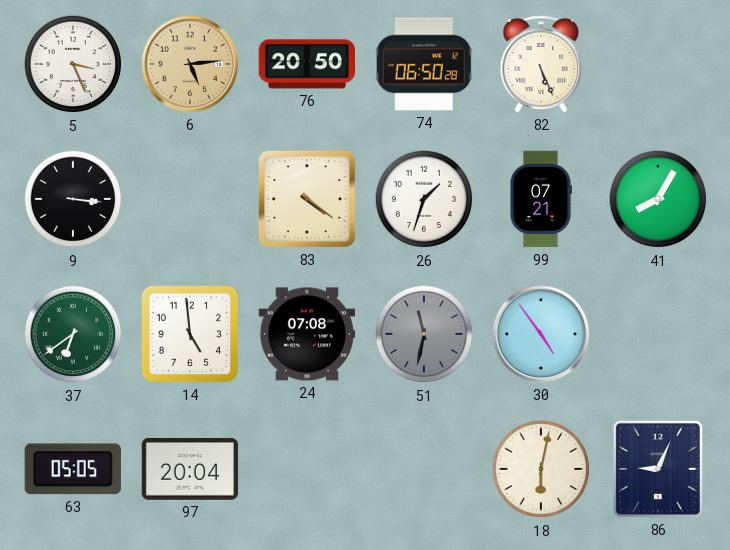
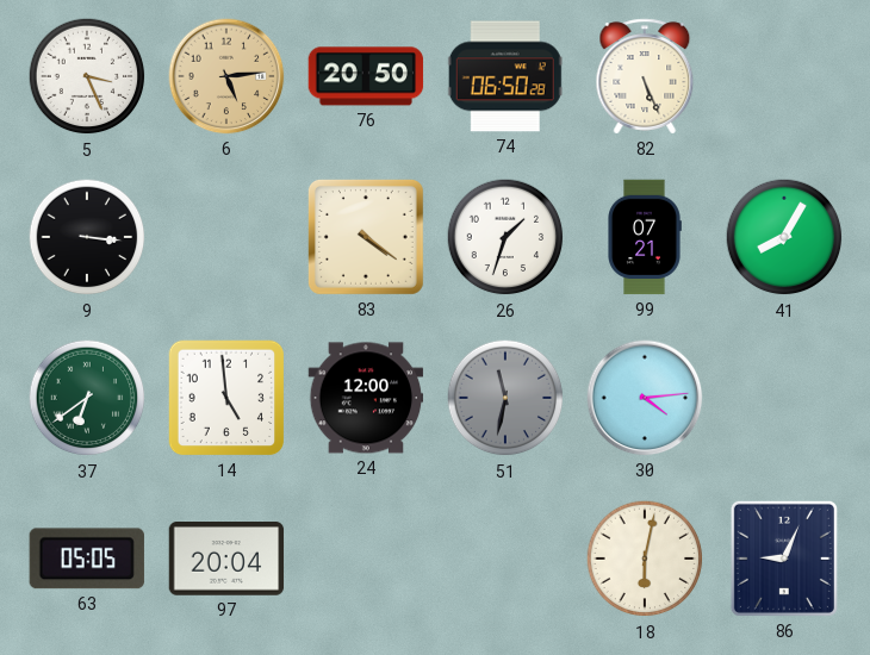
24: 07:08 -> 12:00
30: 4:54 -> 4:14
